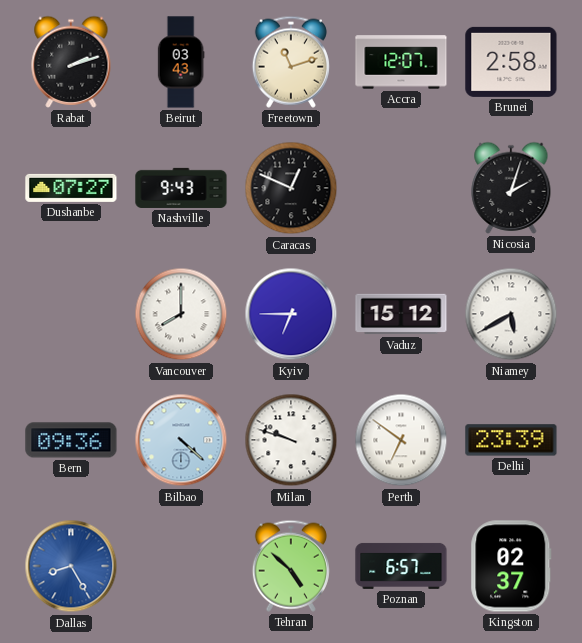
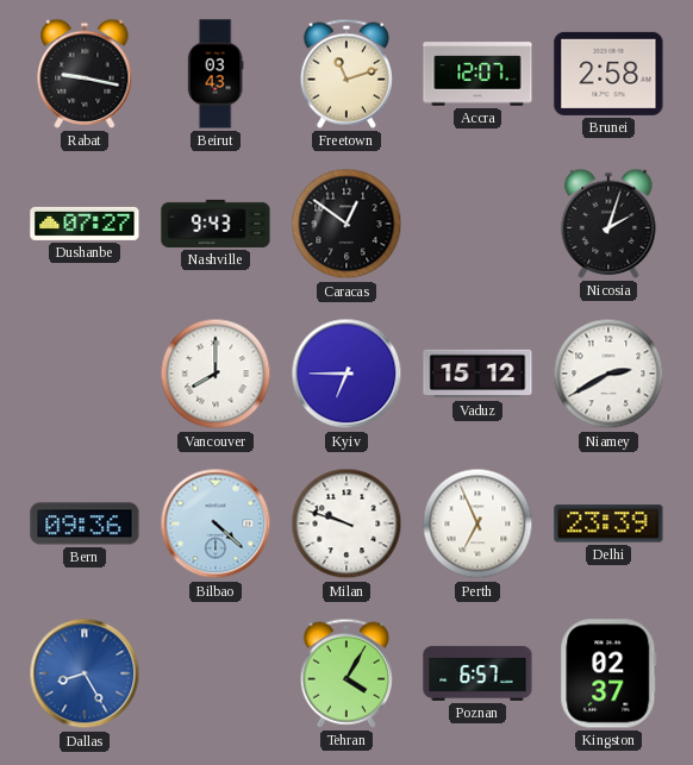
Rabat: 2:12 -> 9:17
Caracas: 12:49 -> 12:51
Niamey: 5:40 -> 2:40
Perth: 6:51 -> 6:56
Tehran: 4:52 -> 4:05
